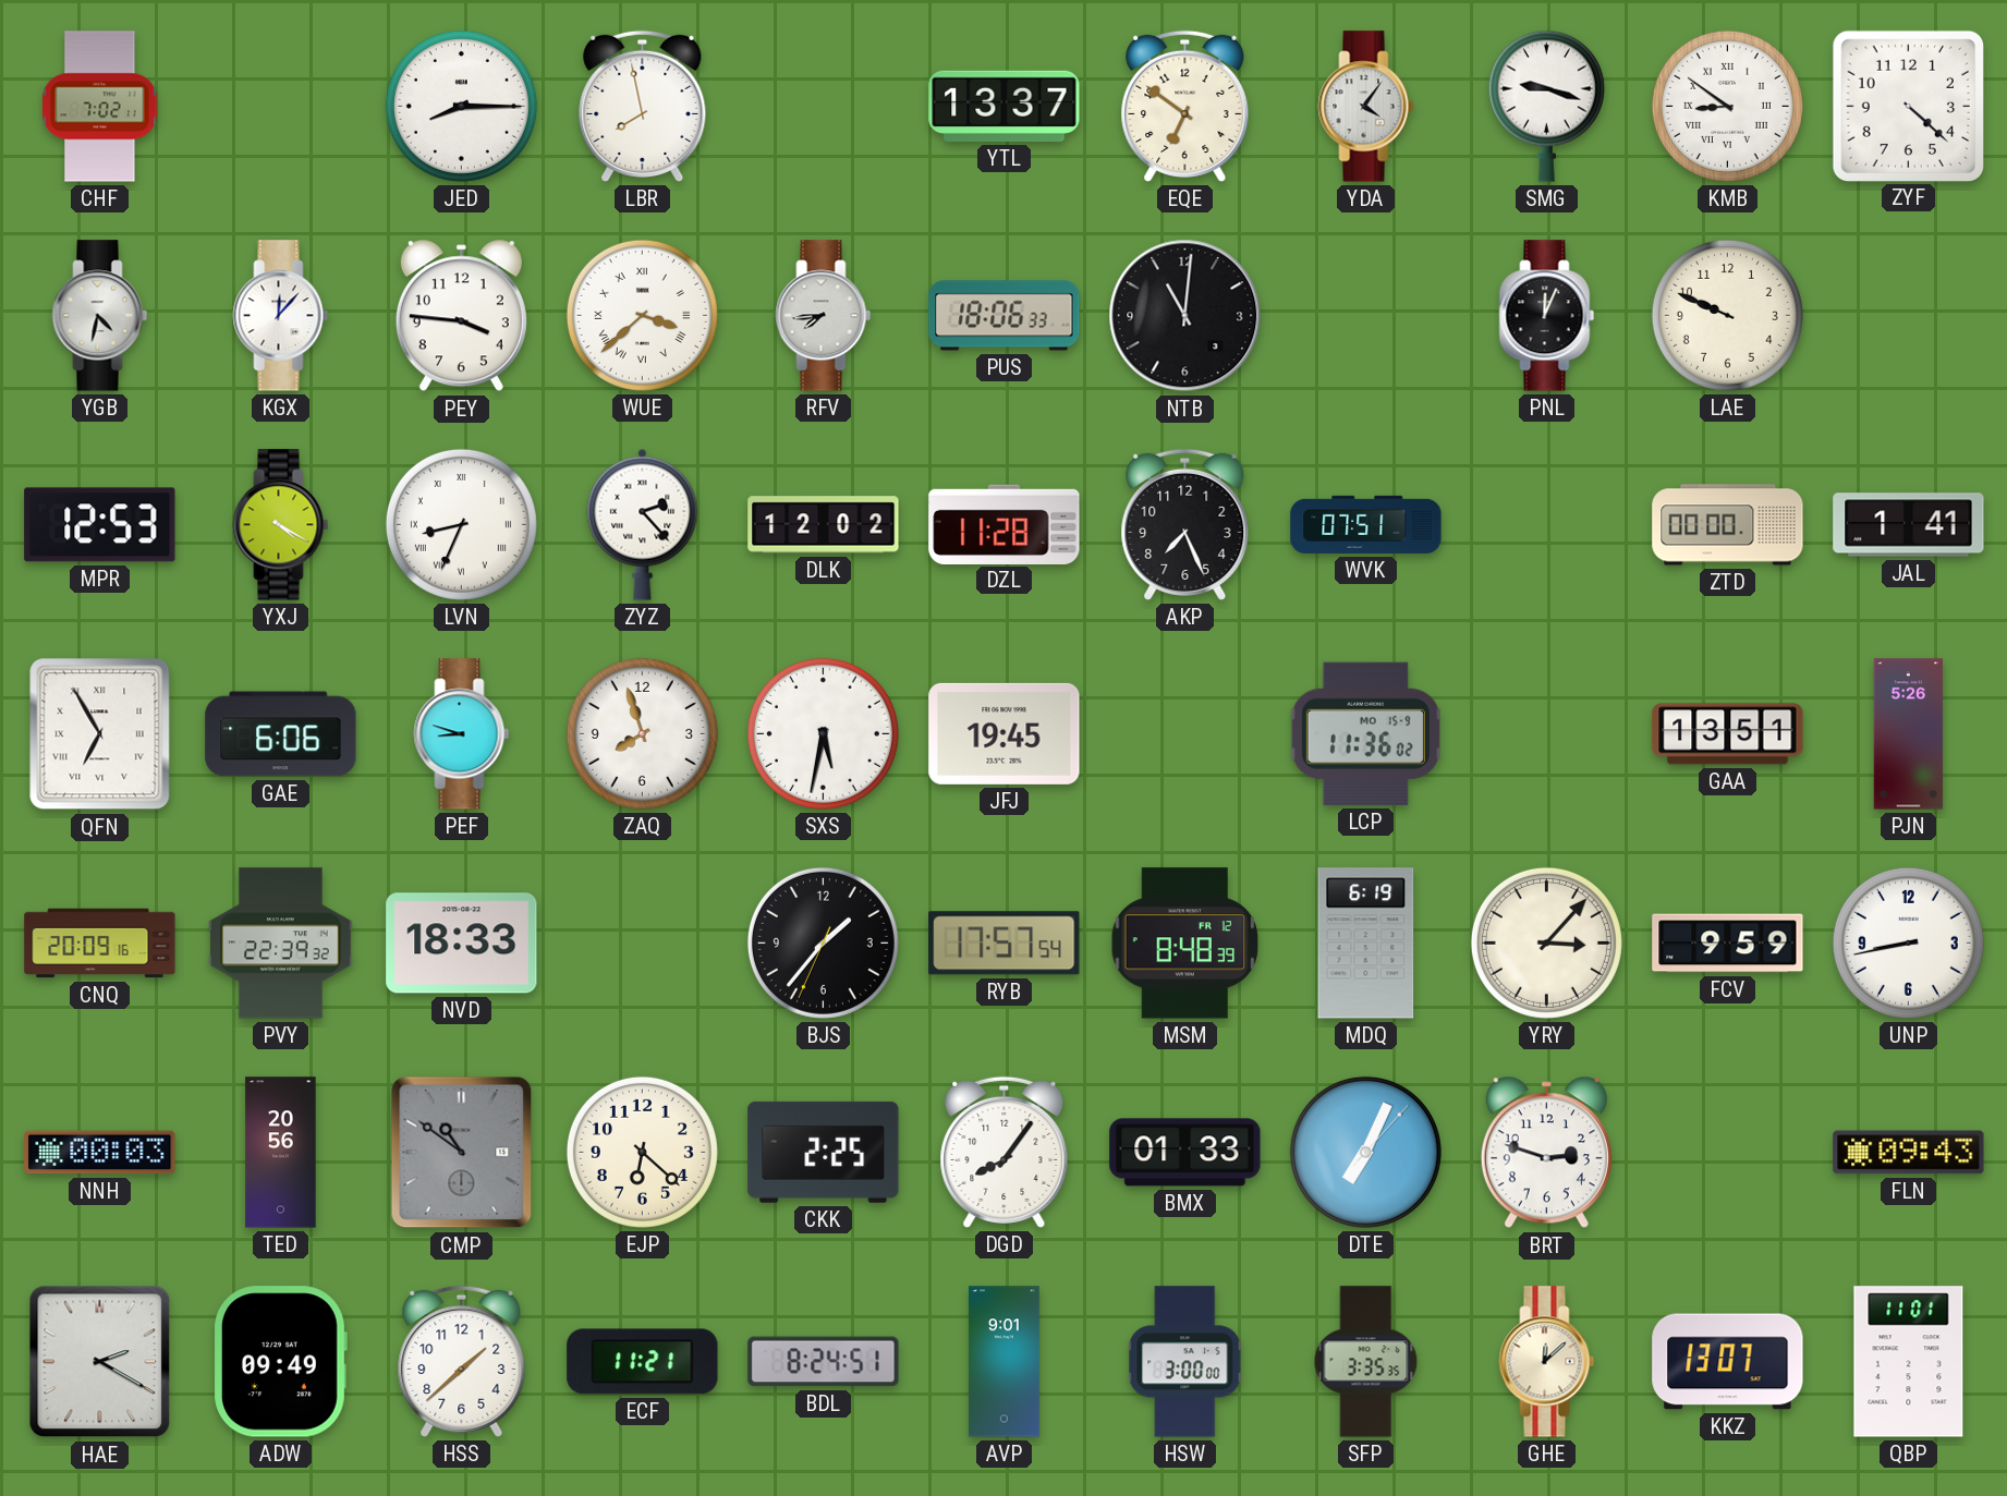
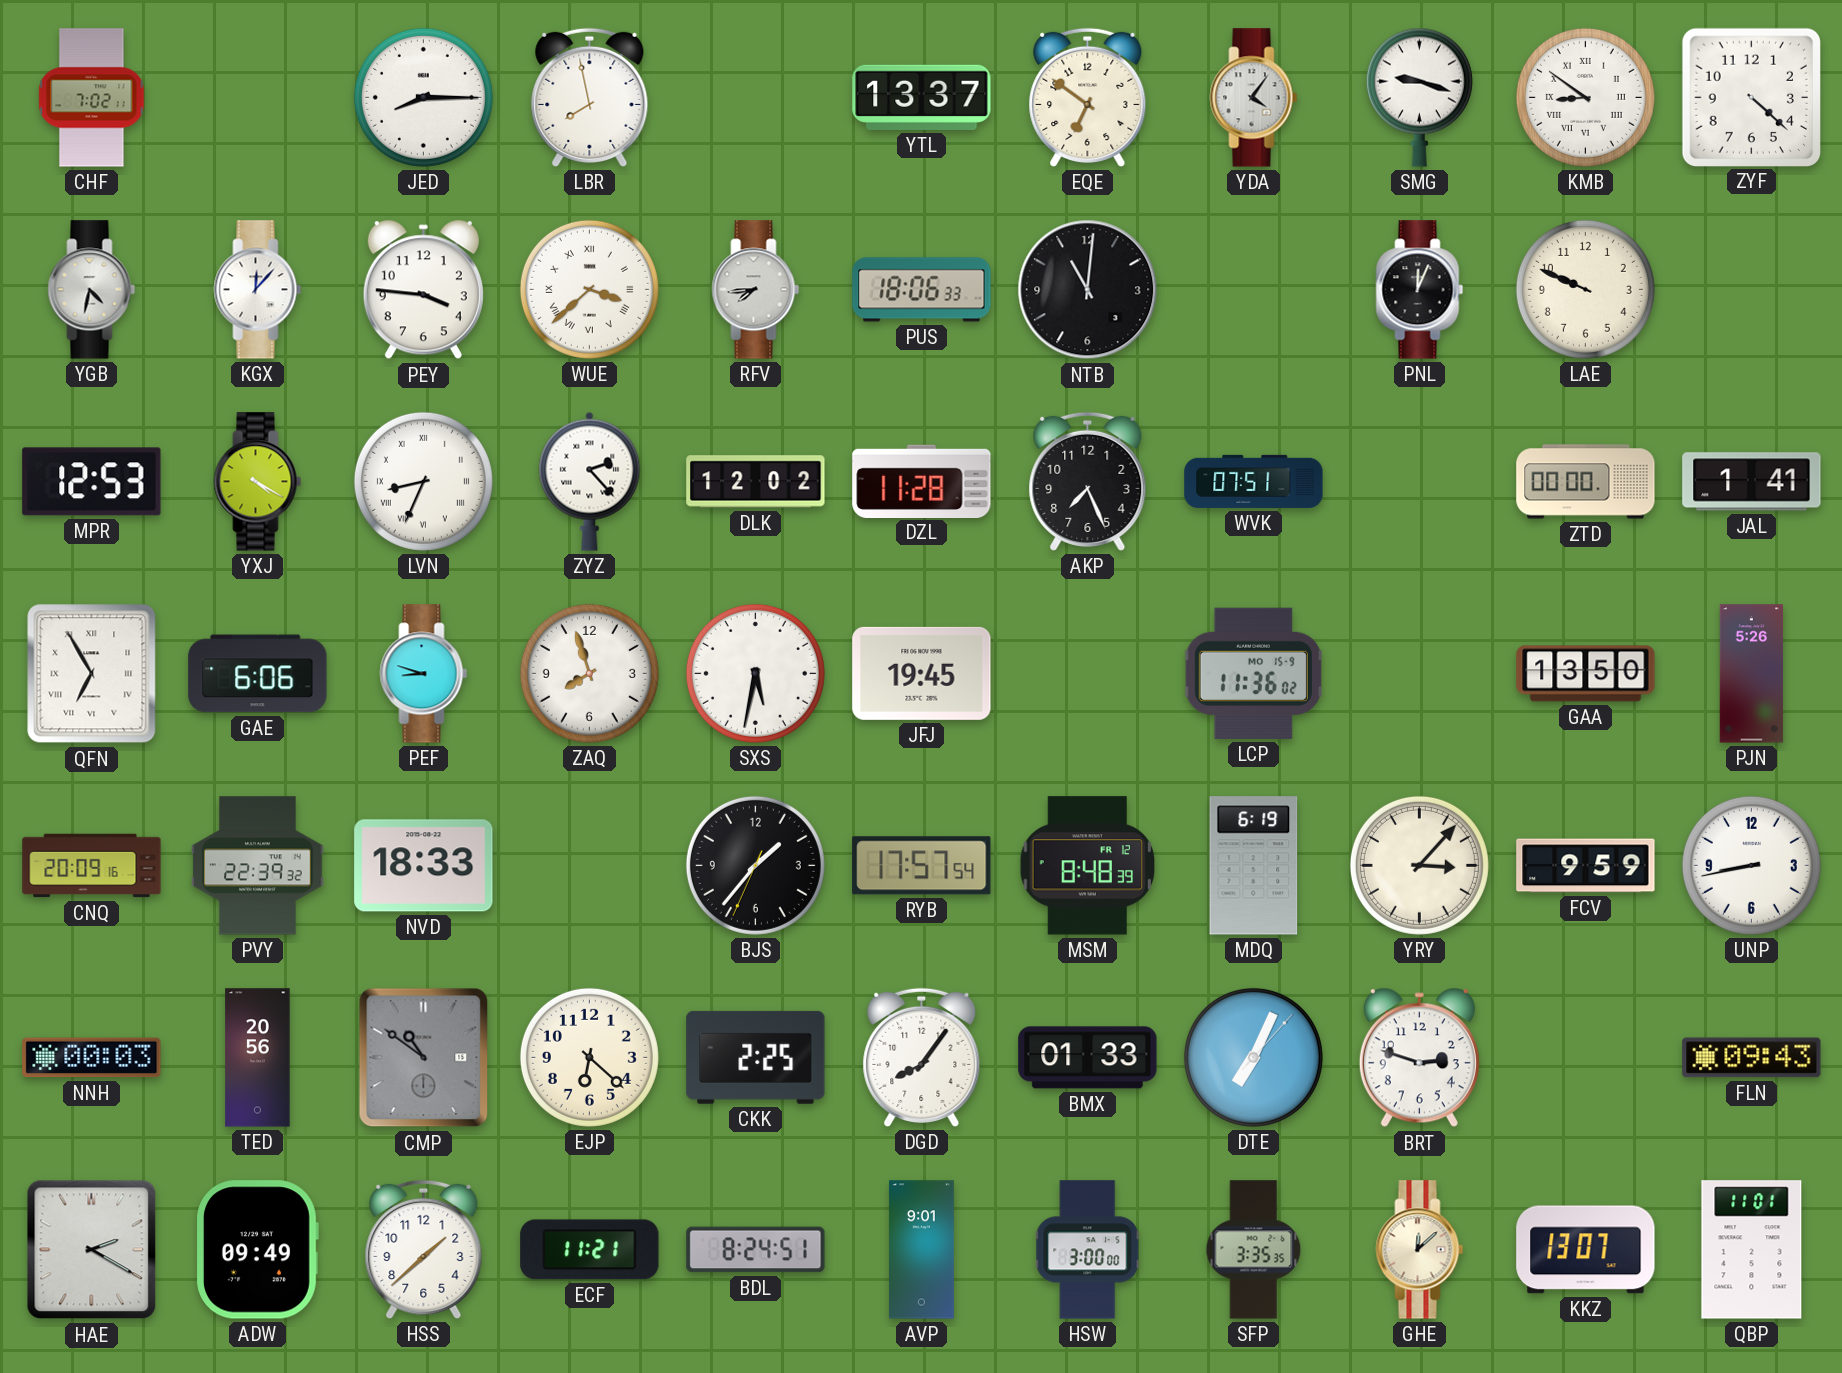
GAA: 13:51 -> 13:50
